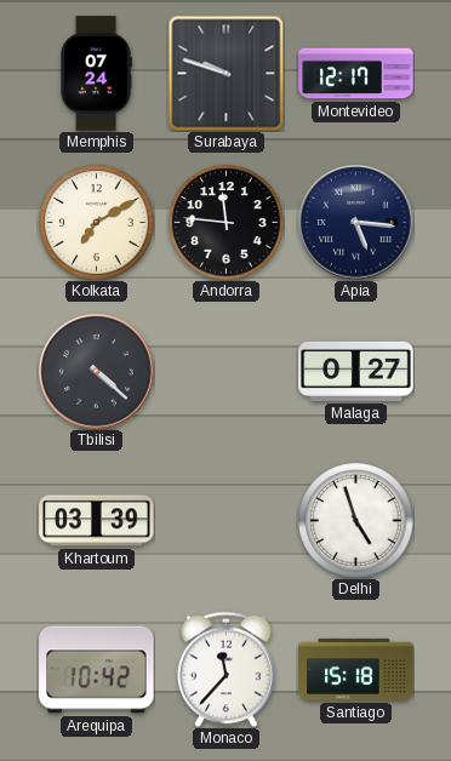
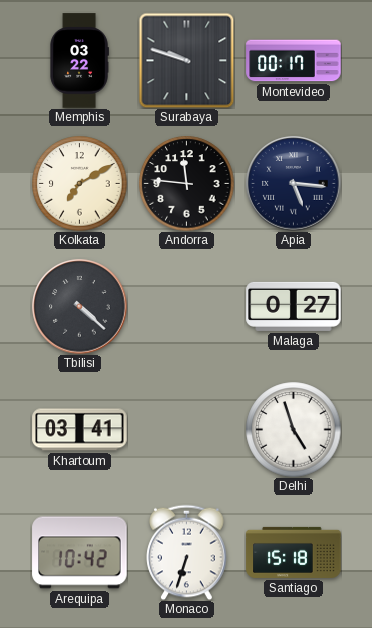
Memphis: 07:24 -> 03:22
Montevideo: 12:17 -> 00:17
Khartoum: 03:39 -> 03:41
Monaco: 11:37 -> 6:33
